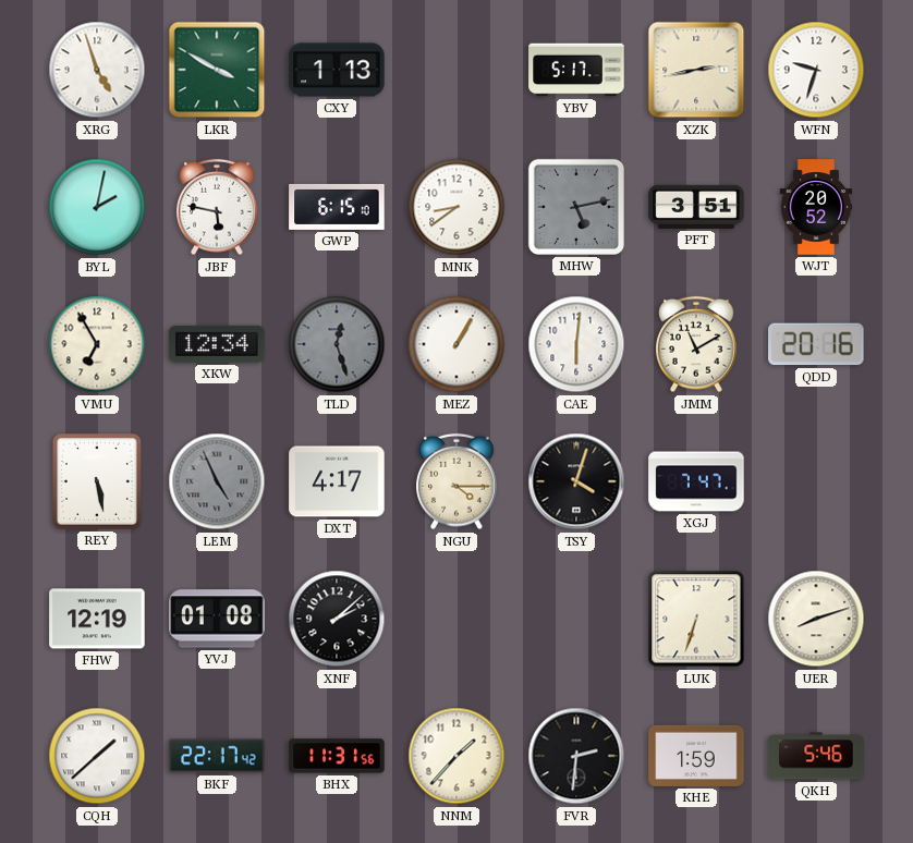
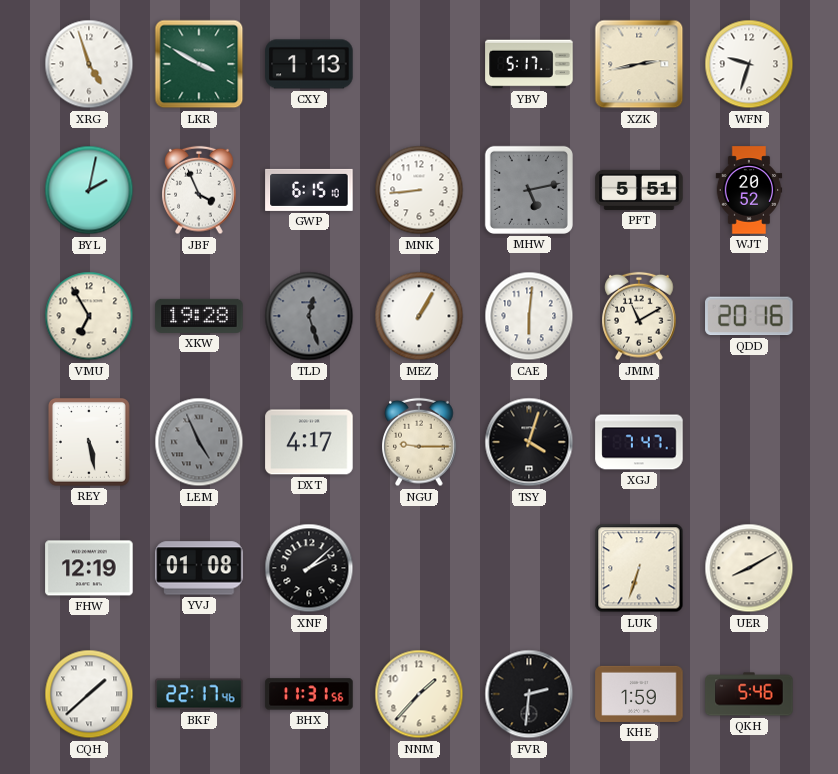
JBF: 5:47 -> 3:56
MNK: 8:39 -> 8:44
PFT: 3:51 -> 5:51
XKW: 12:34 -> 19:28
NGU: 4:15 -> 9:15
UER: 8:12 -> 8:10
BKF: 22:17:42 -> 22:17:46
